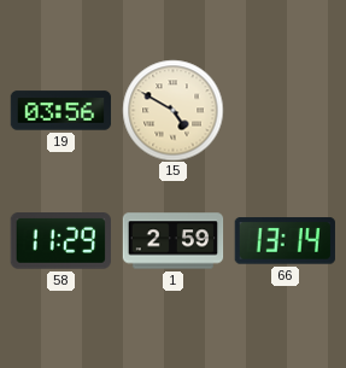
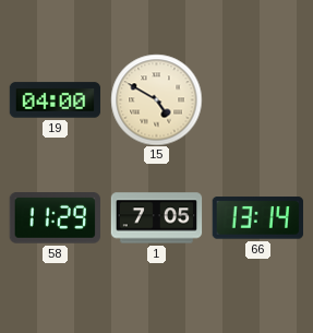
19: 03:56 -> 04:00
1: 2:59 -> 7:05
